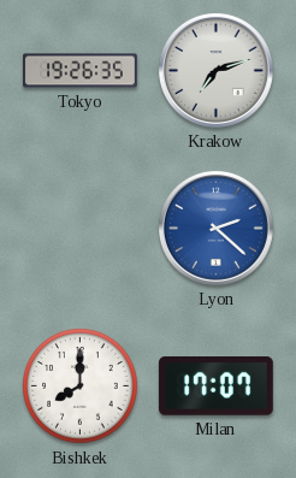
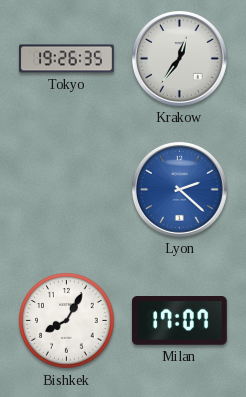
Krakow: 7:12 -> 12:36
Bishkek: 8:00 -> 8:05
